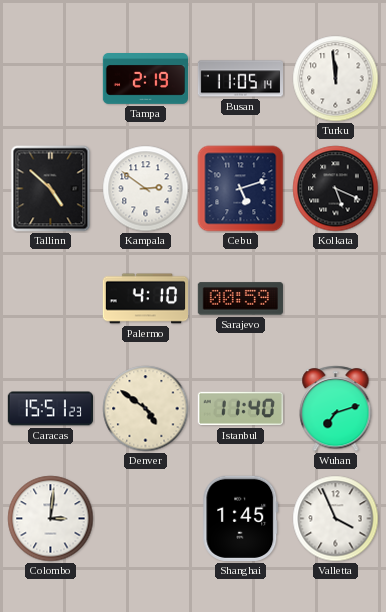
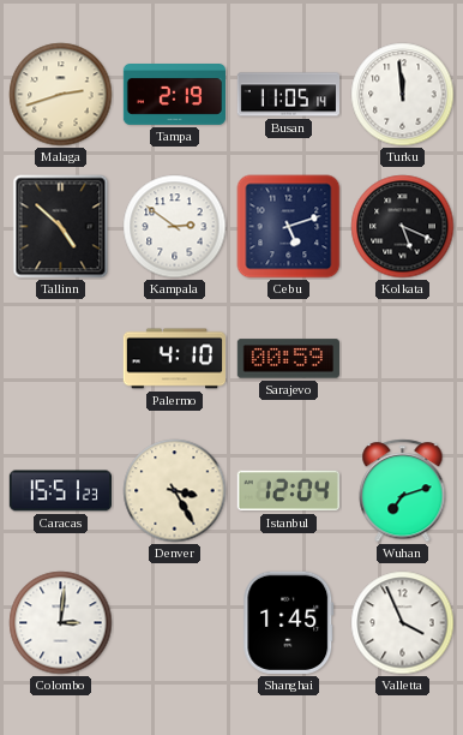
Malaga: none -> 2:42
Denver: 4:51 -> 3:25
Istanbul: 11:40 -> 12:04
